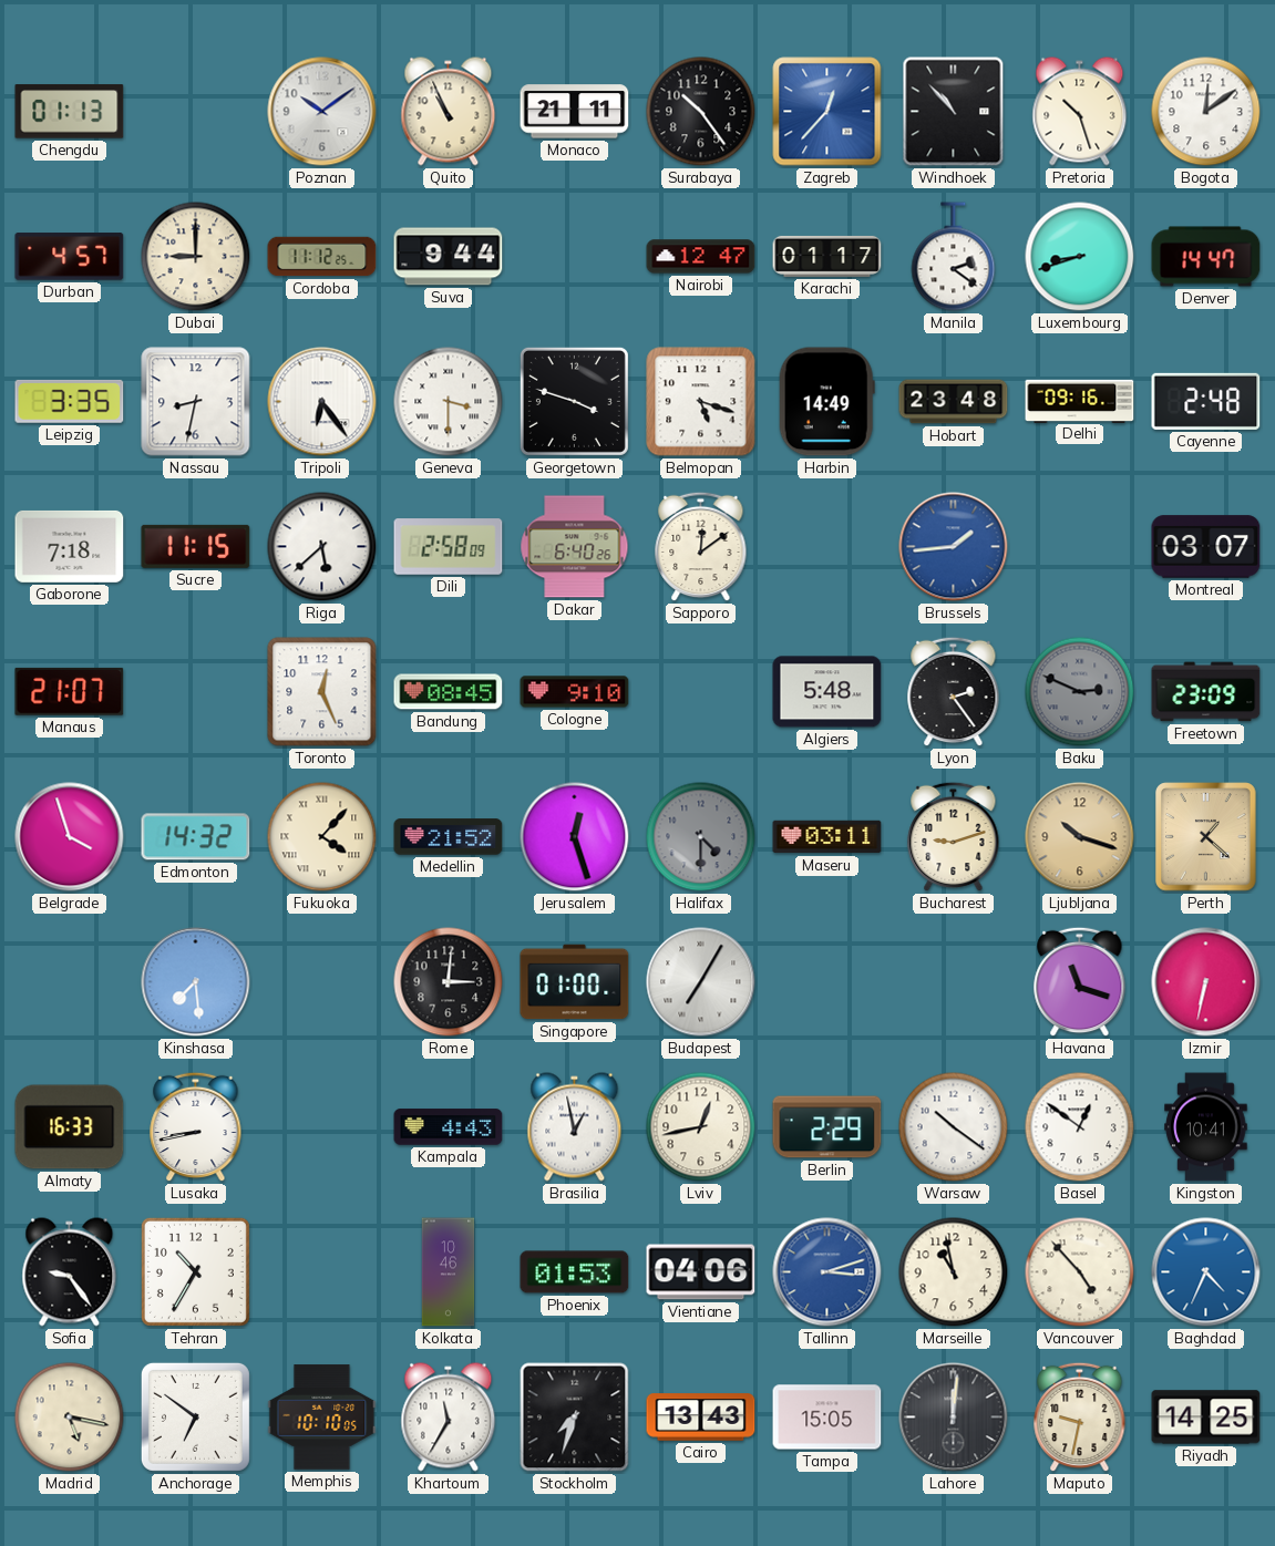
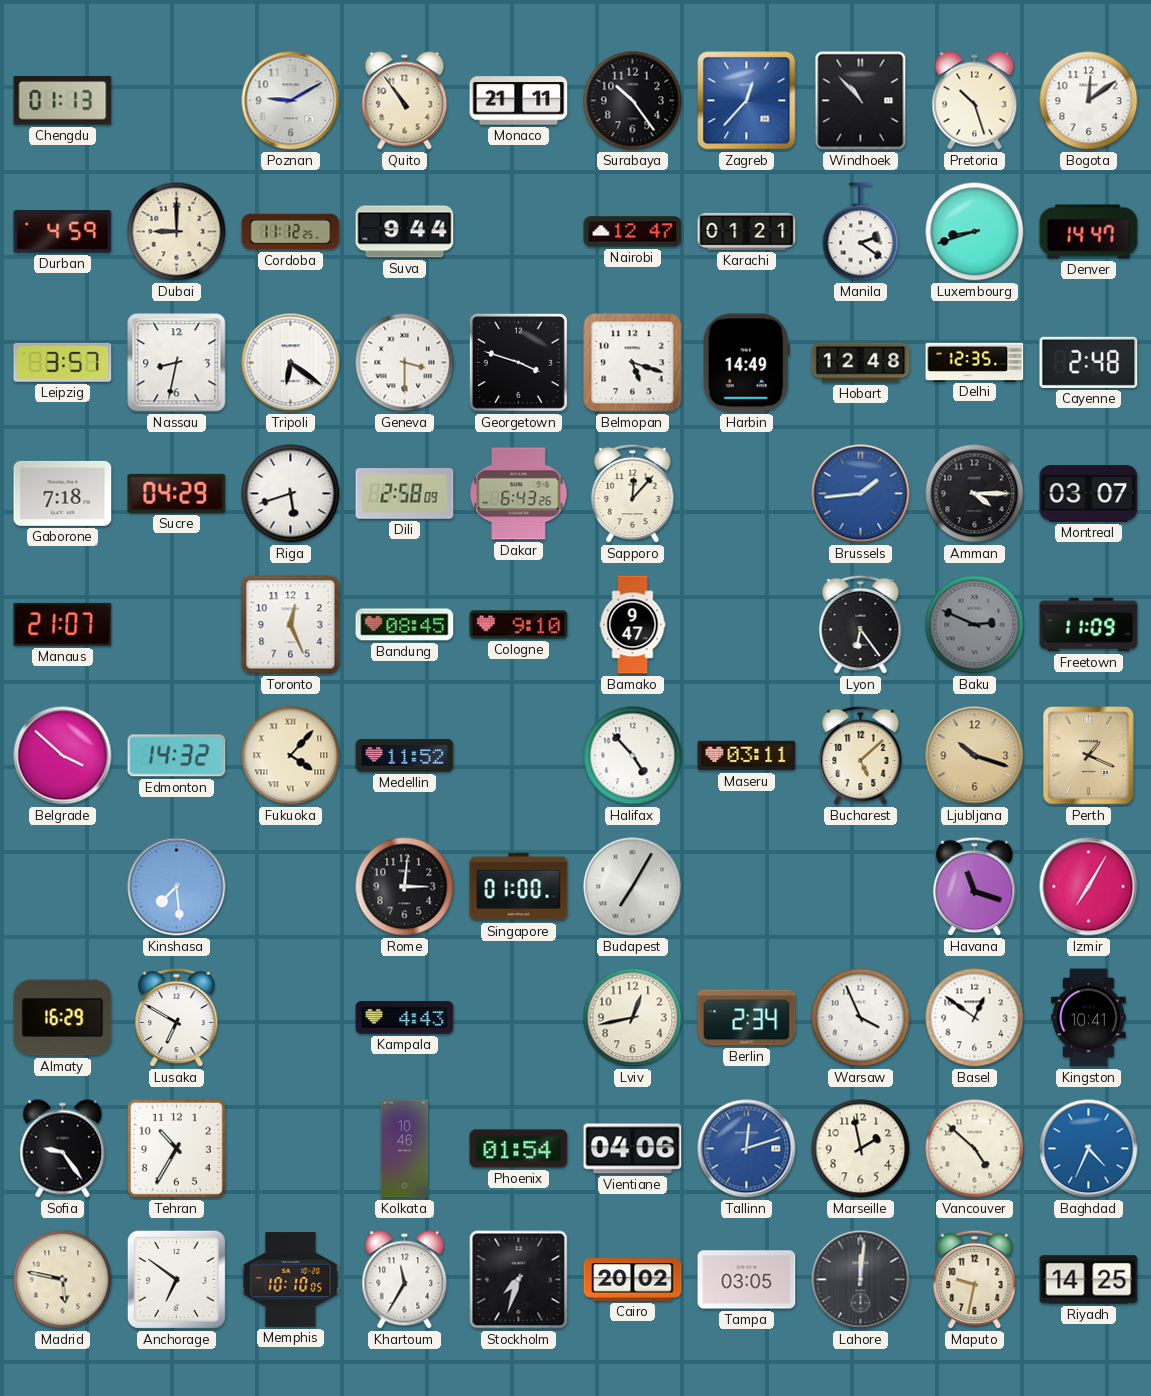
Poznan: 10:09 -> 9:10
Quito: 10:56 -> 10:54
Durban: 4:57 -> 4:59
Karachi: 01:17 -> 01:21
Leipzig: 3:35 -> 3:57
Tripoli: 6:24 -> 6:21
Hobart: 23:48 -> 12:48
Delhi: 09:16 -> 12:35
Sucre: 11:15 -> 04:29
Riga: 5:38 -> 5:42
Dakar: 6:40 -> 6:43
Sapporo: 12:09 -> 12:07
Amman: none -> 4:15
Bamako: none -> 9:47
Algiers: 5:48 -> none
Lyon: 2:24 -> 6:24
Freetown: 23:09 -> 11:09
Belgrade: 3:57 -> 3:52
Medellin: 21:52 -> 11:52
Jerusalem: 12:27 -> none
Halifax: 4:30 -> 4:53
Halifax dial: grey -> white
Bucharest: 9:12 -> 5:08
Perth: 1:22 -> 1:19
Izmir: 6:32 -> 7:05
Almaty: 16:33 -> 16:29
Lusaka: 8:43 -> 6:50
Brasilia: 12:58 -> none
Berlin: 2:29 -> 2:34
Warsaw: 10:21 -> 3:56
Phoenix: 01:53 -> 01:54
Tallinn: 3:12 -> 12:12
Marseille: 10:58 -> 1:58
Vancouver: 4:53 -> 4:52
Madrid: 5:17 -> 5:47
Cairo: 13:43 -> 20:02
Tampa: 15:05 -> 03:05
